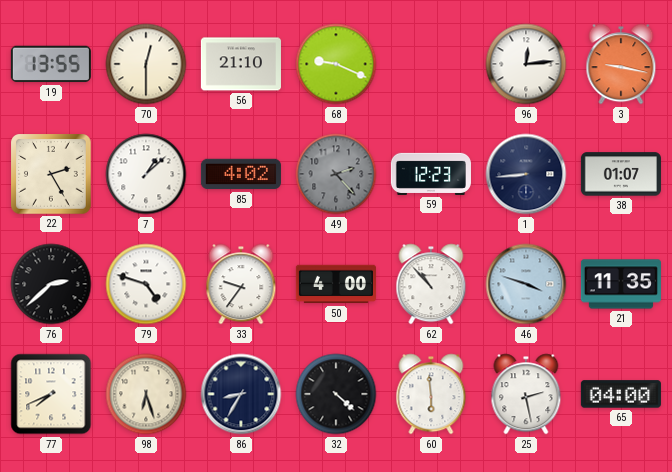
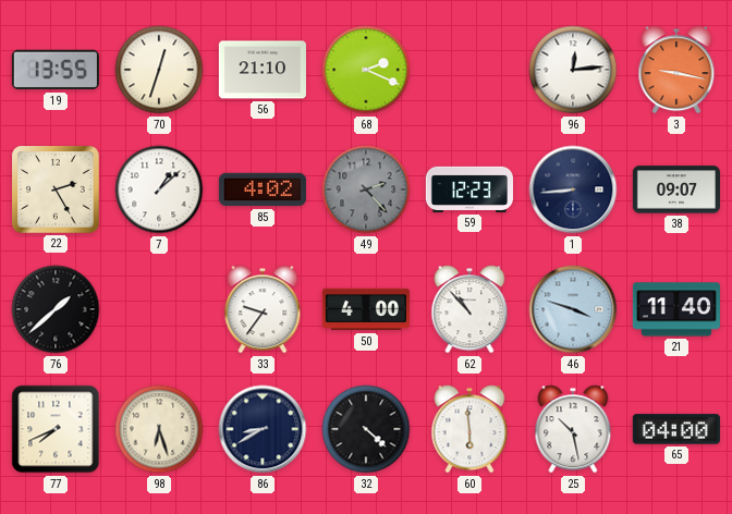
70: 12:30 -> 12:33
68: 9:19 -> 2:19
38: 01:07 -> 09:07
76: 2:38 -> 1:38
79: 4:48 -> none
21: 11:35 -> 11:40
86: 8:35 -> 8:40
25: 2:28 -> 10:28
